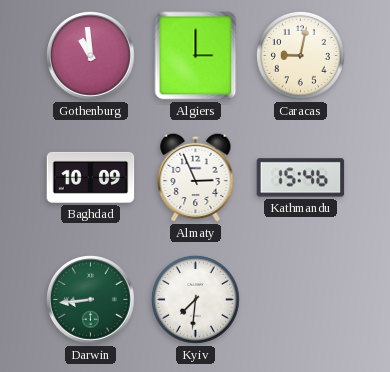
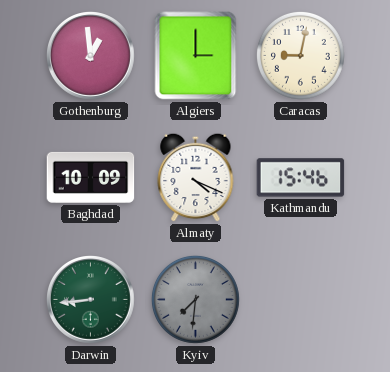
Gothenburg: 10:59 -> 12:59
Almaty: 2:56 -> 4:19
Kyiv dial: white -> grey
